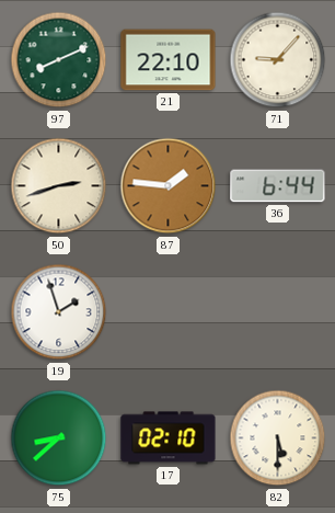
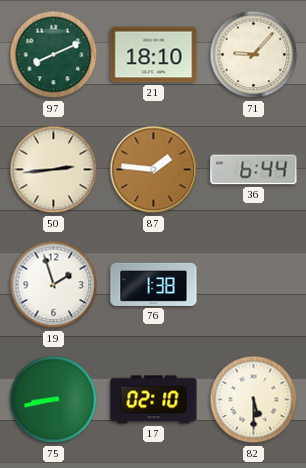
21: 22:10 -> 18:10
50: 2:42 -> 2:44
76: none -> 1:38
75: 8:38 -> 8:43
